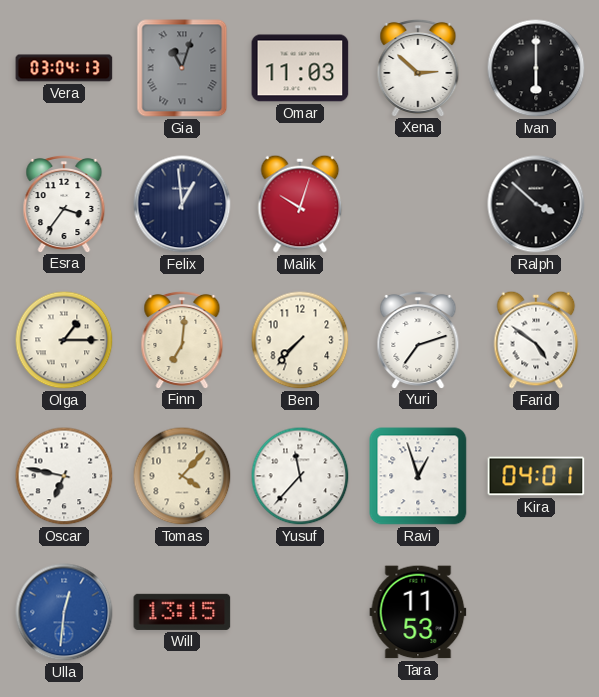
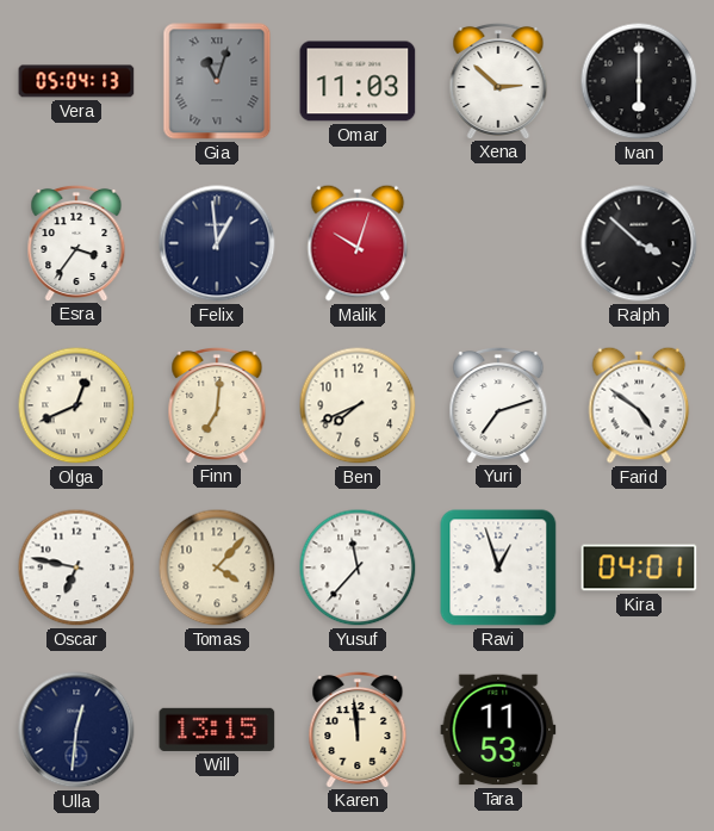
Vera: 03:04 -> 05:04
Olga: 1:15 -> 12:41
Ben: 7:37 -> 7:41
Ulla dial: blue -> navy
Karen: none -> 11:59
